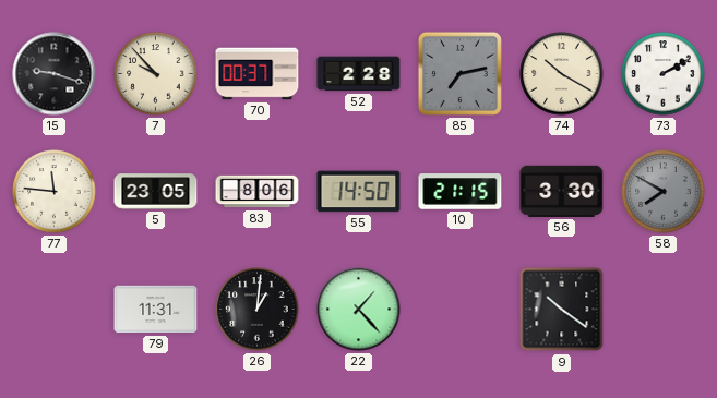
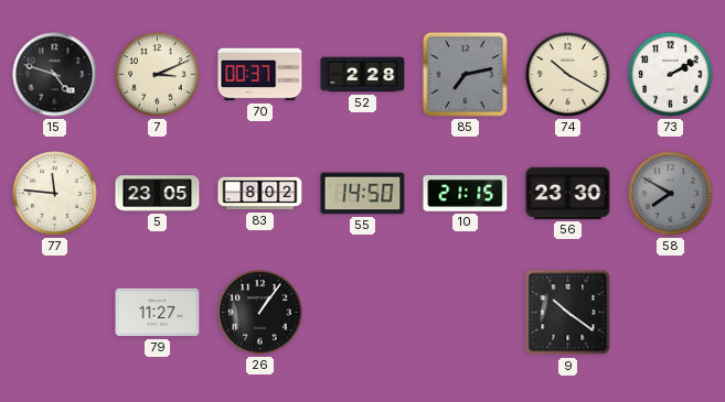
15: 9:18 -> 4:48
7: 9:53 -> 3:11
83: 8:06 -> 8:02
56: 3:30 -> 23:30
79: 11:31 -> 11:27
26: 1:01 -> 1:06
22: 1:23 -> none
